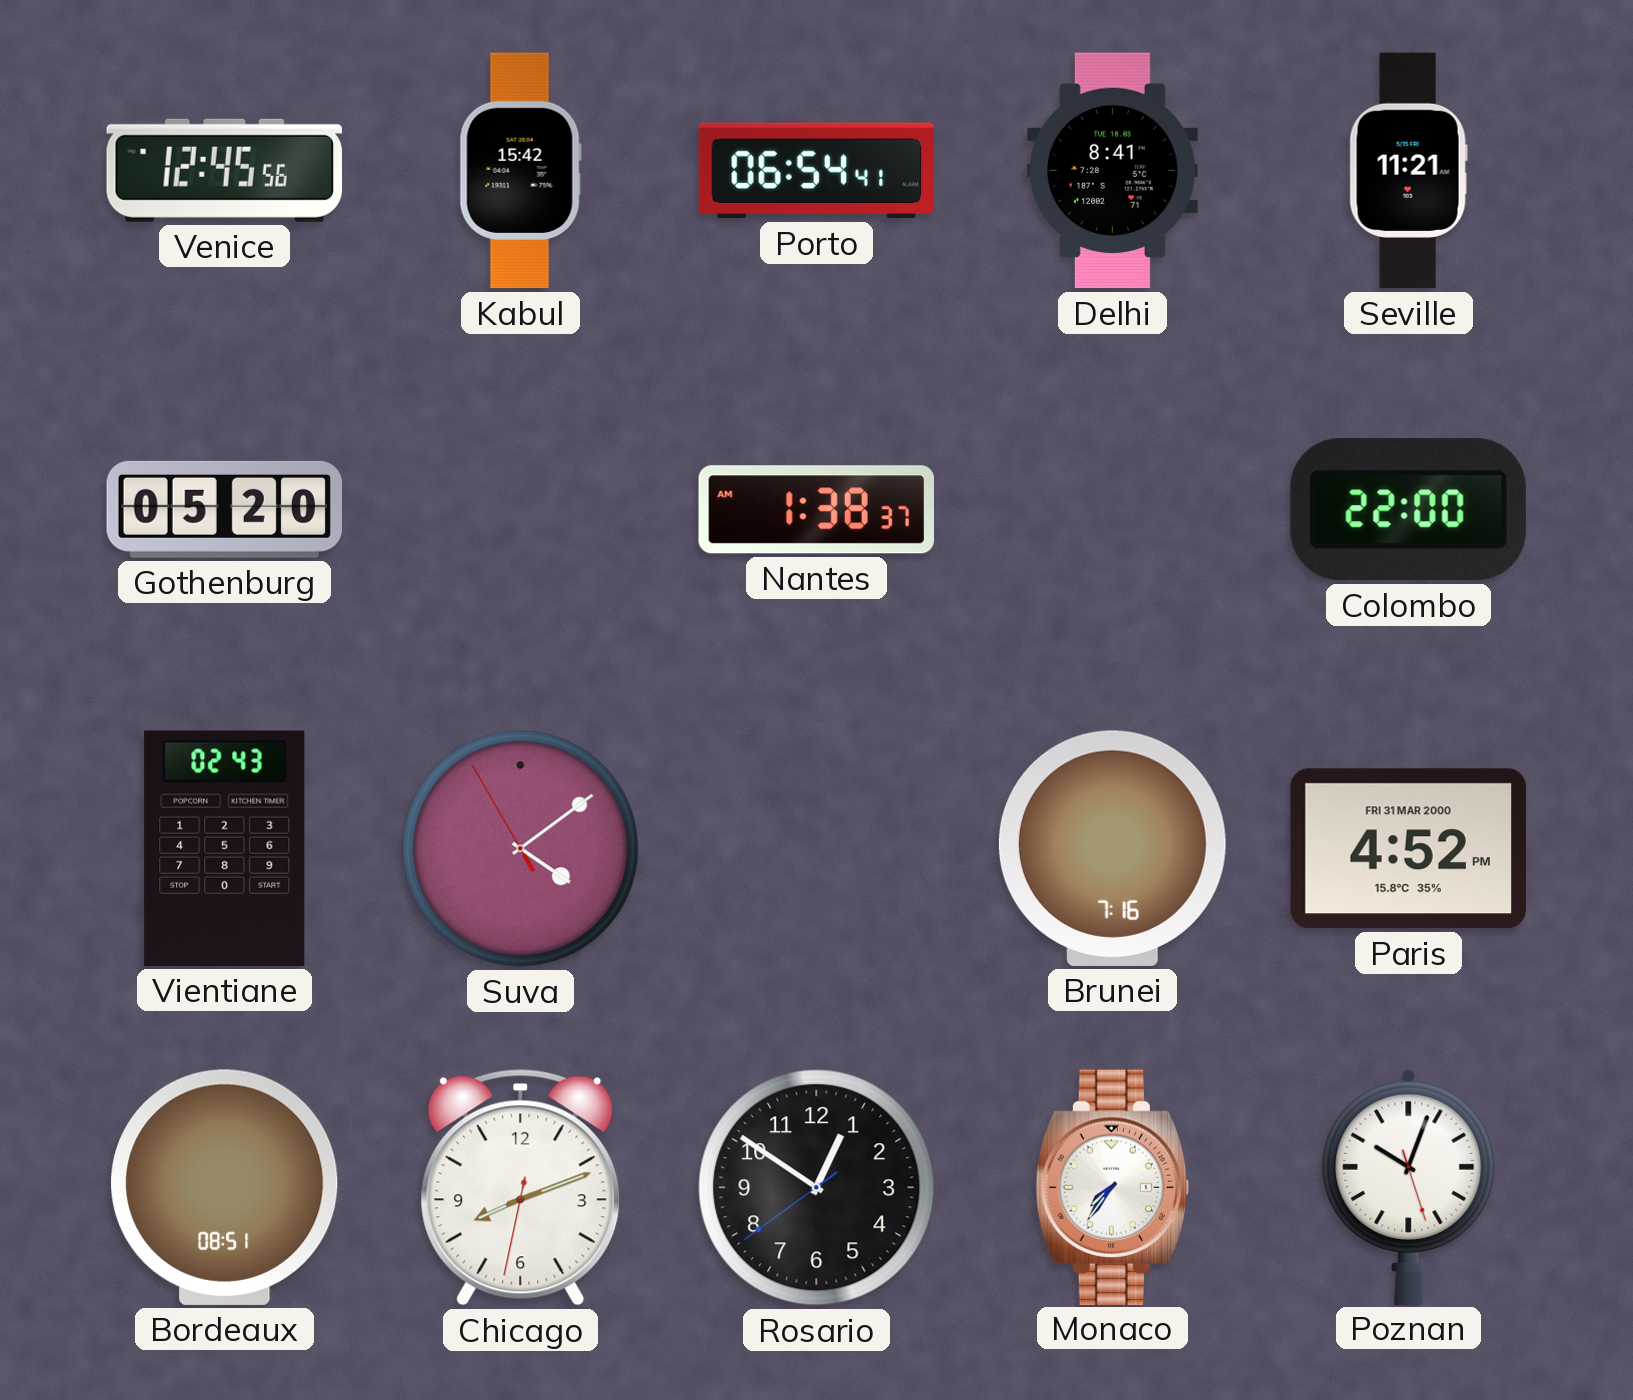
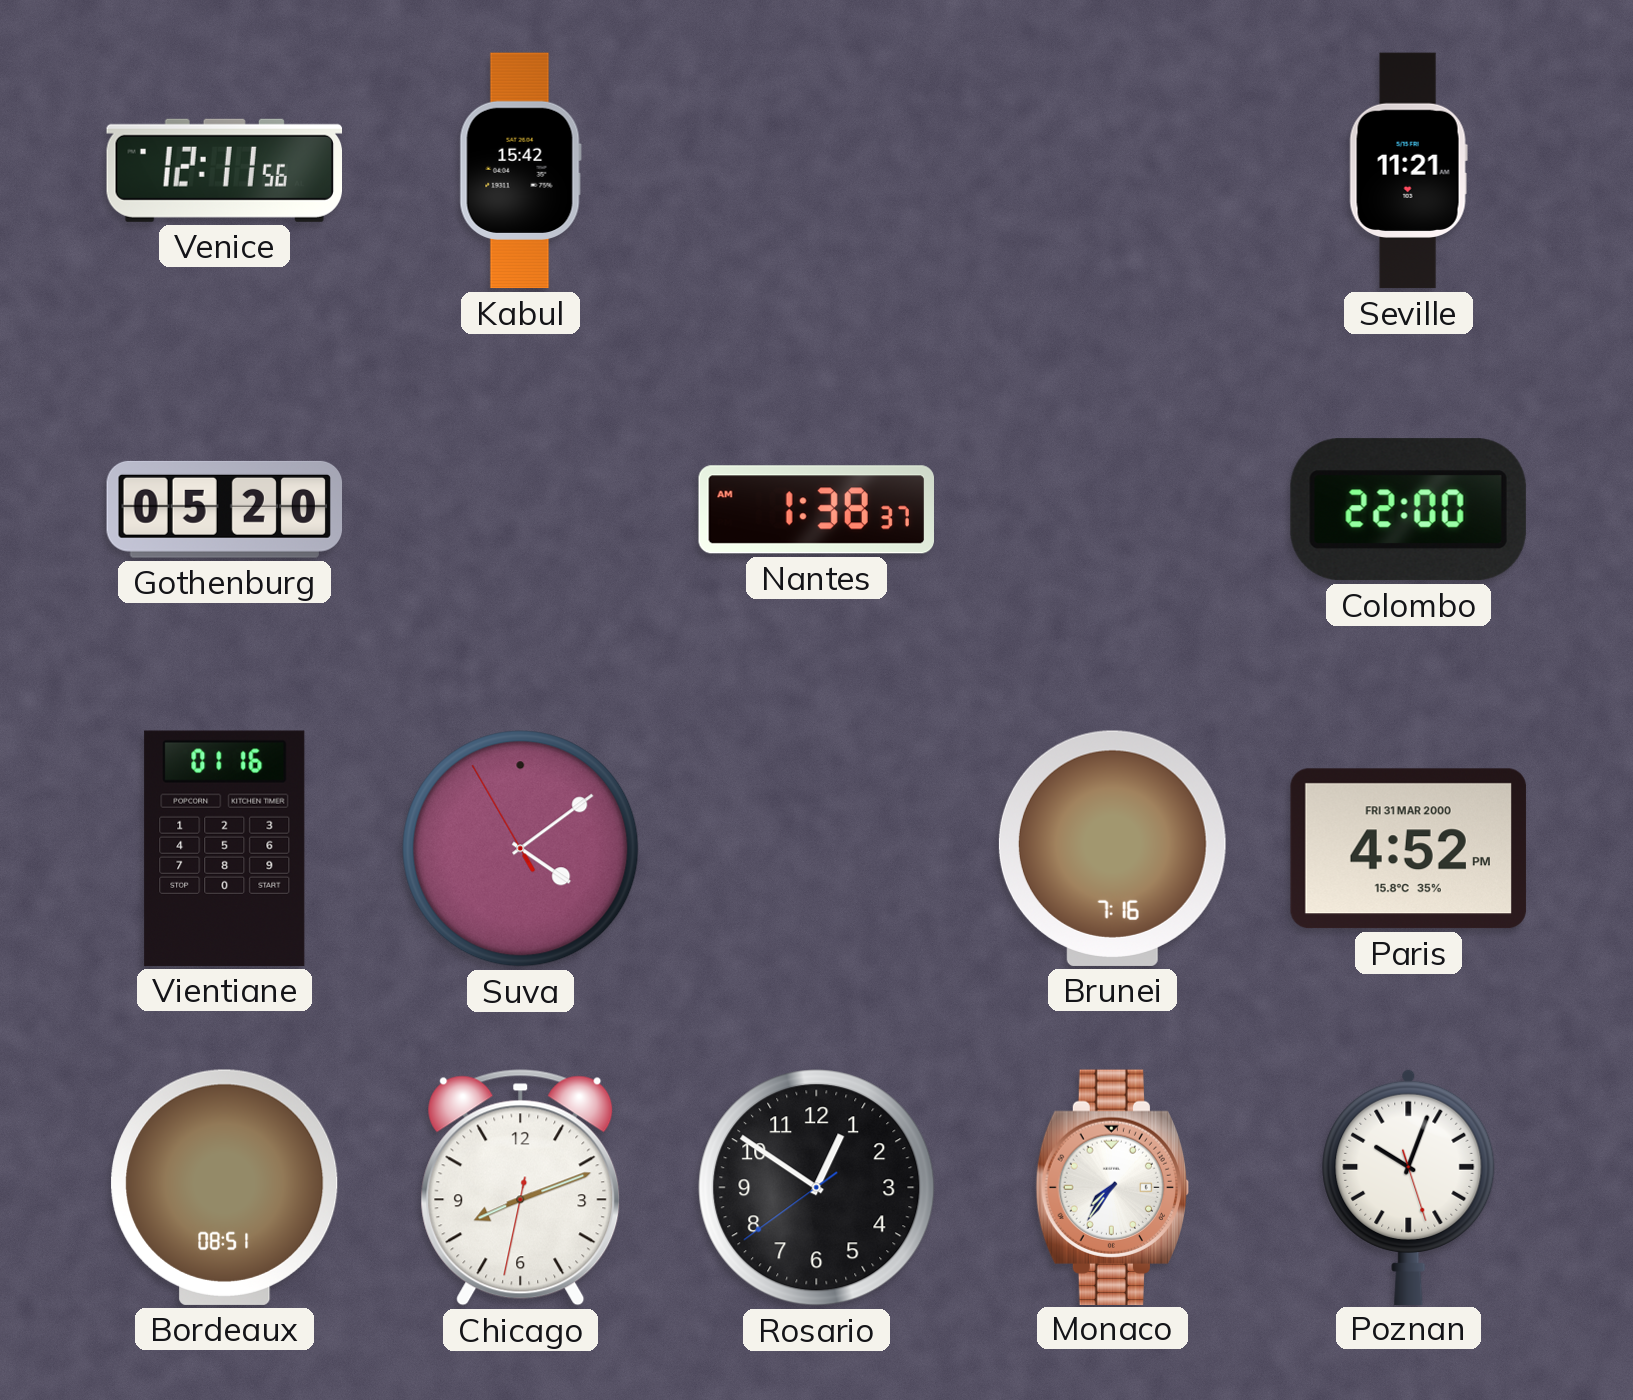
Venice: 12:45 -> 12:11
Porto: 06:54 -> none
Delhi: 8:41 -> none
Vientiane: 02:43 -> 01:16
